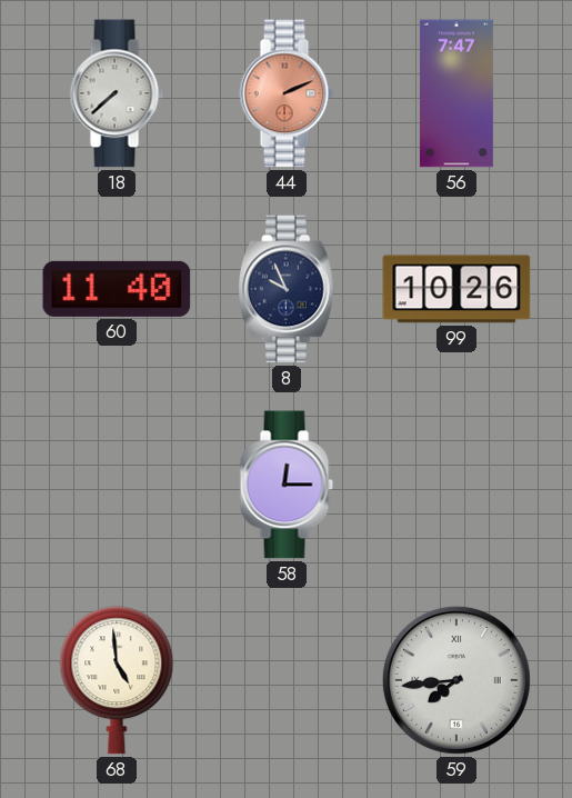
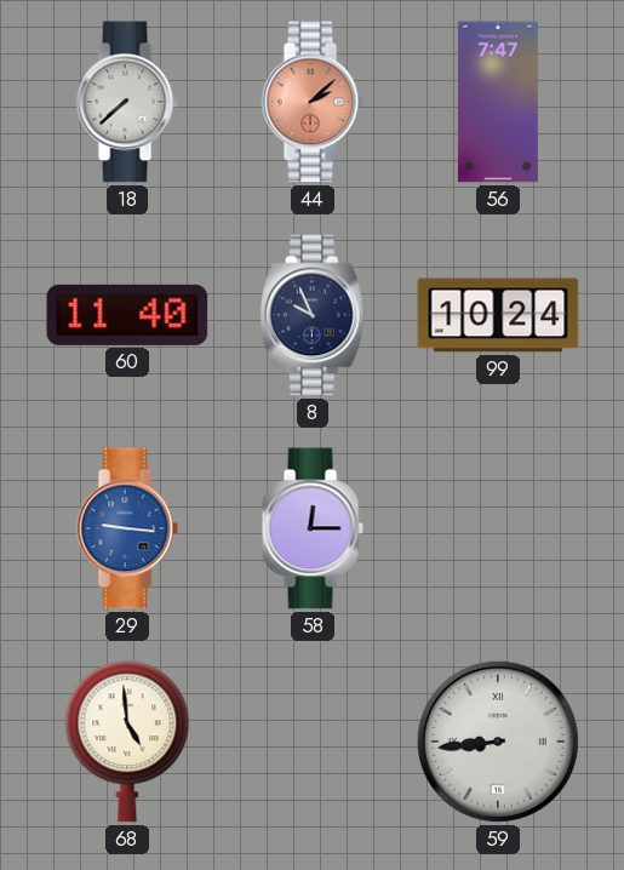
44: 2:11 -> 2:08
99: 10:26 -> 10:24
29: none -> 9:16
59: 7:44 -> 8:44
